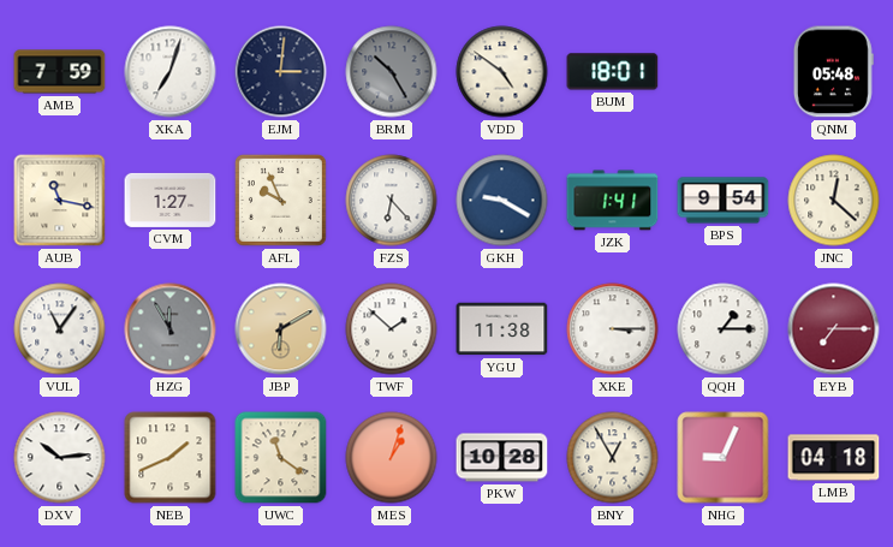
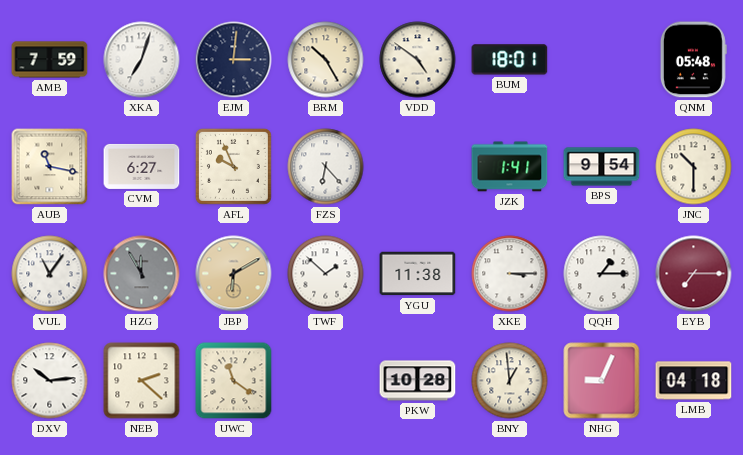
BRM dial: grey -> cream
CVM: 1:27 -> 6:27
GKH: 9:20 -> none
JNC: 12:22 -> 10:30
NEB: 1:41 -> 2:22
MES: 1:03 -> none
BNY: 12:55 -> 12:59
